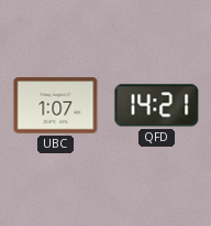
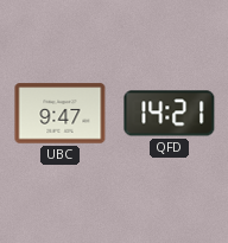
UBC: 1:07 -> 9:47
